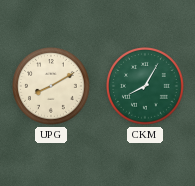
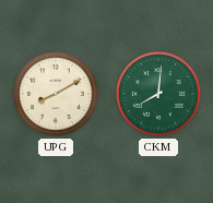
CKM: 8:05 -> 8:01
